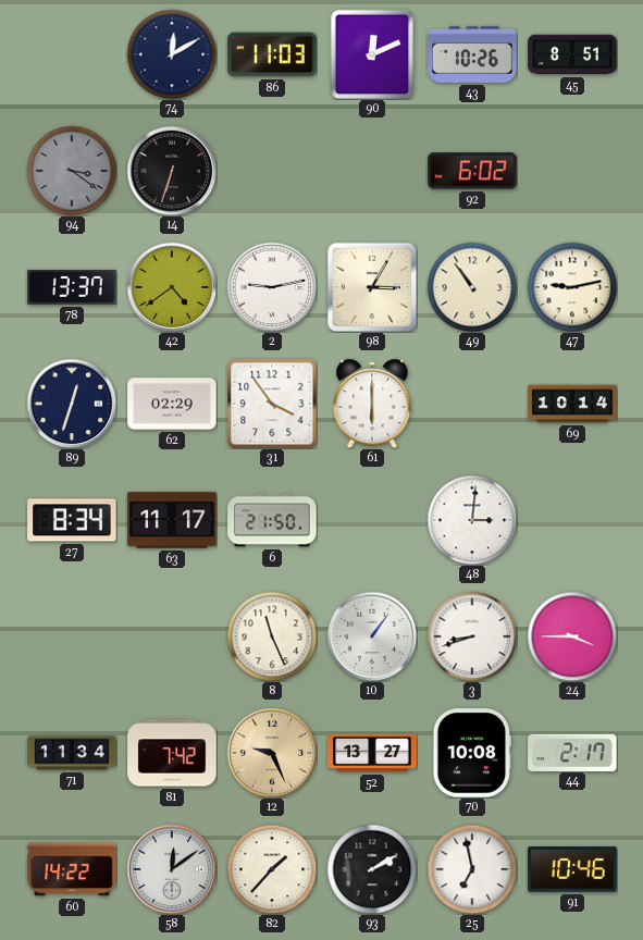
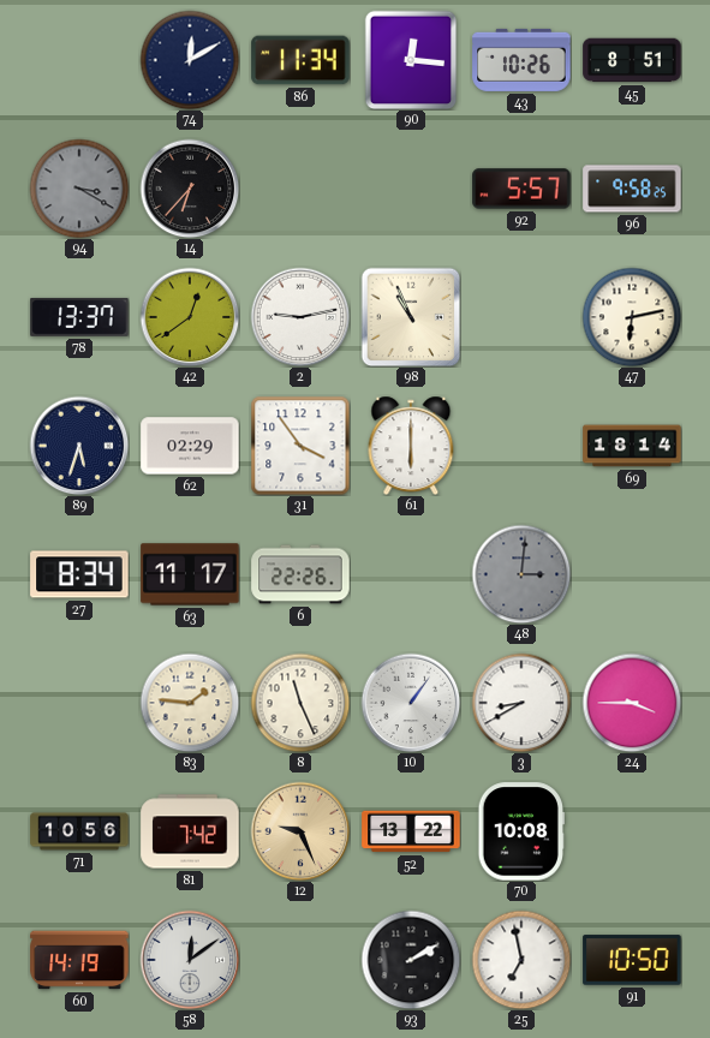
86: 11:03 -> 11:34
90: 12:11 -> 12:16
94: 3:21 -> 3:20
14: 6:33 -> 6:37
92: 6:02 -> 5:57
96: none -> 9:58
42: 4:39 -> 12:39
98: 3:05 -> 10:56
49: 10:54 -> none
47: 9:13 -> 6:13
89: 12:33 -> 5:33
69: 10:14 -> 18:14
6: 21:50 -> 22:26
48 dial: white -> grey
83: none -> 1:46
3: 8:42 -> 8:40
71: 11:34 -> 10:56
52: 13:27 -> 13:22
44: 2:17 -> none
60: 14:22 -> 14:19
82: 1:37 -> none
91: 10:46 -> 10:50
